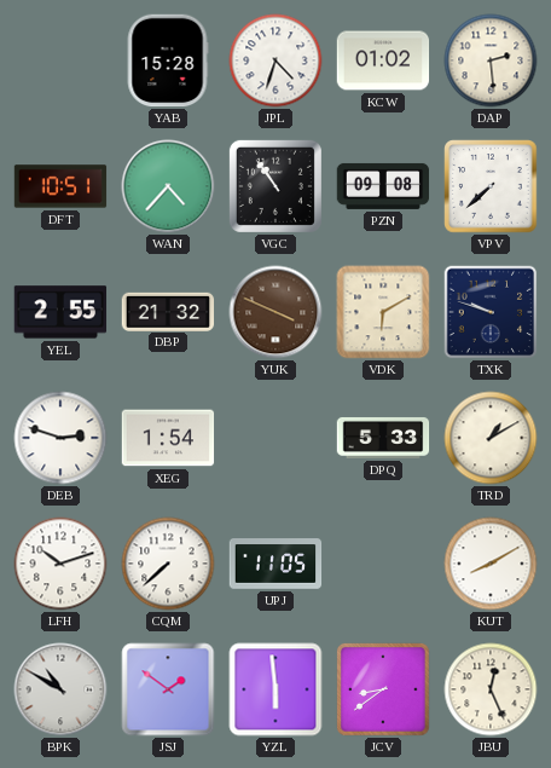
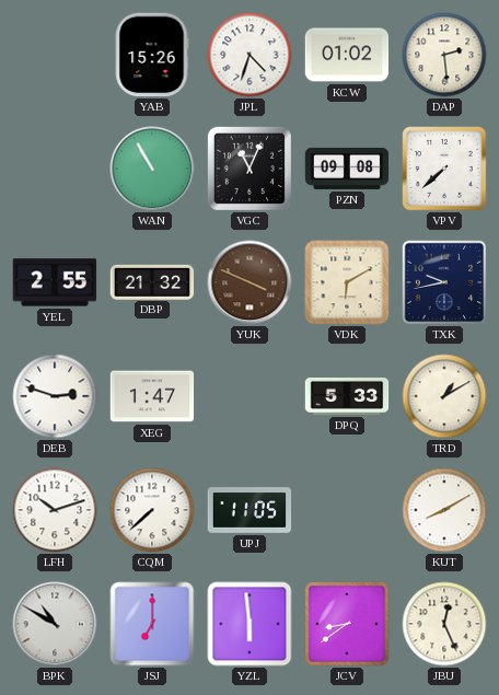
YAB: 15:28 -> 15:26
DFT: 10:51 -> none
WAN: 4:37 -> 10:55
VGC: 10:54 -> 11:04
TXK: 9:48 -> 9:43
XEG: 1:54 -> 1:47
JSJ: 1:51 -> 7:00
